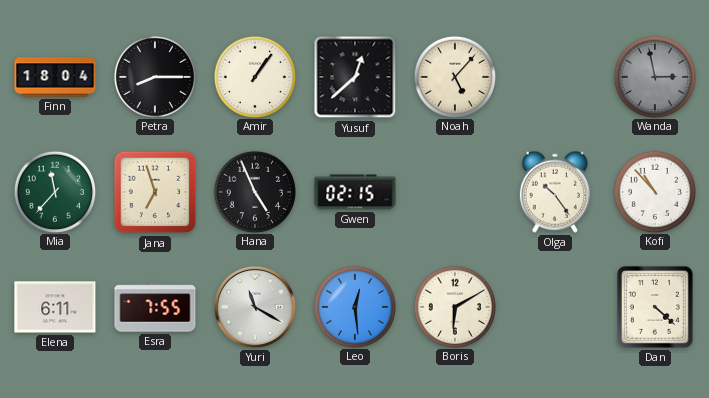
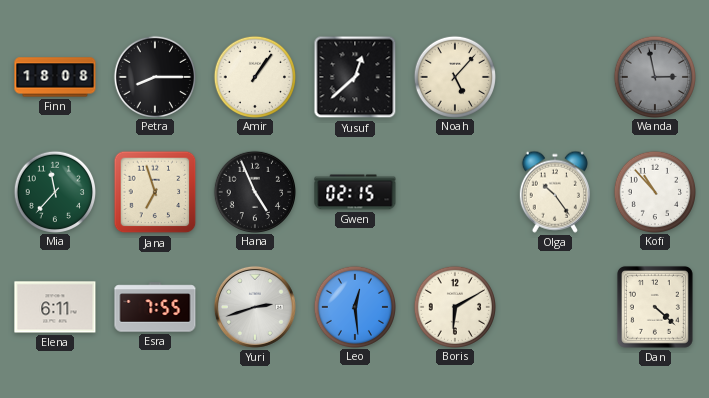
Finn: 18:04 -> 18:08
Yuri: 11:20 -> 2:42
